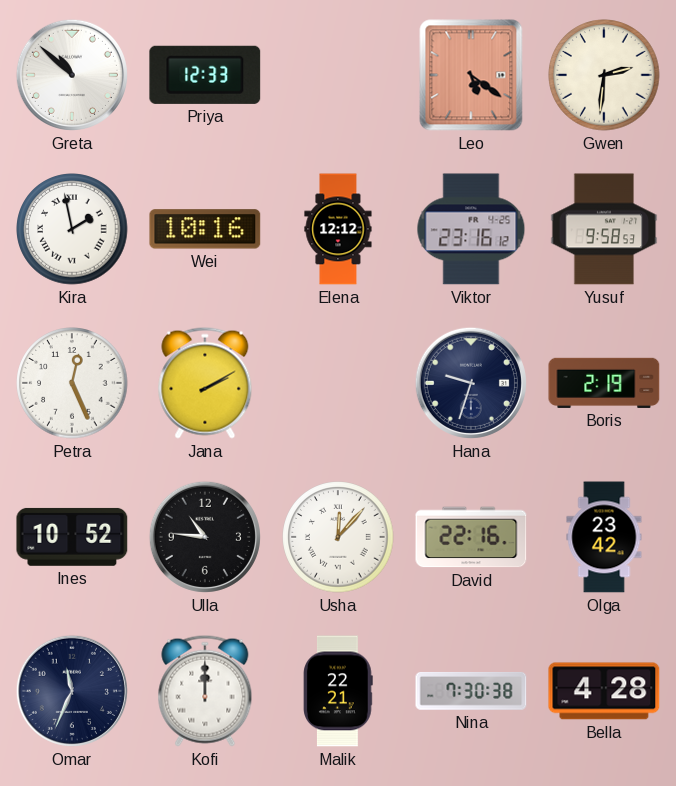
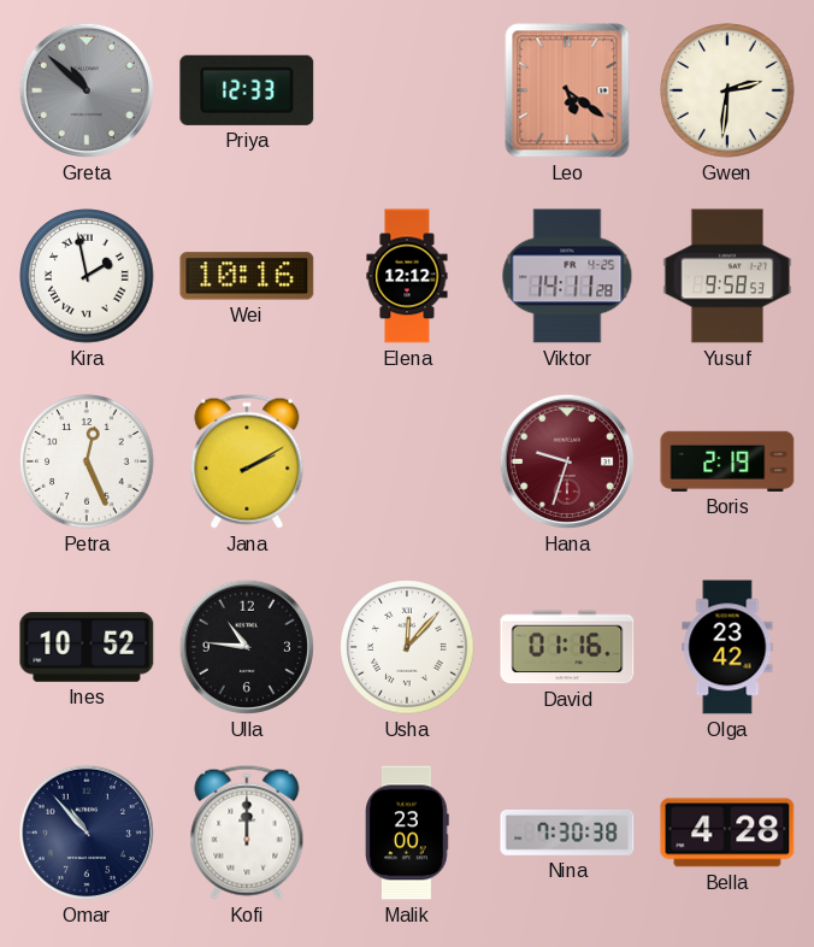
Greta dial: white -> grey
Viktor: 23:16 -> 14:11
Hana dial: navy -> burgundy
David: 22:16 -> 01:16
Omar: 11:34 -> 10:53
Malik: 22:21 -> 23:00
